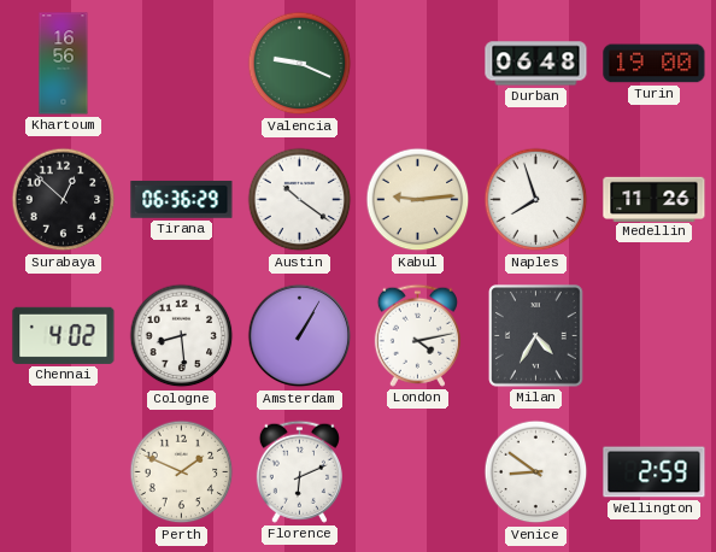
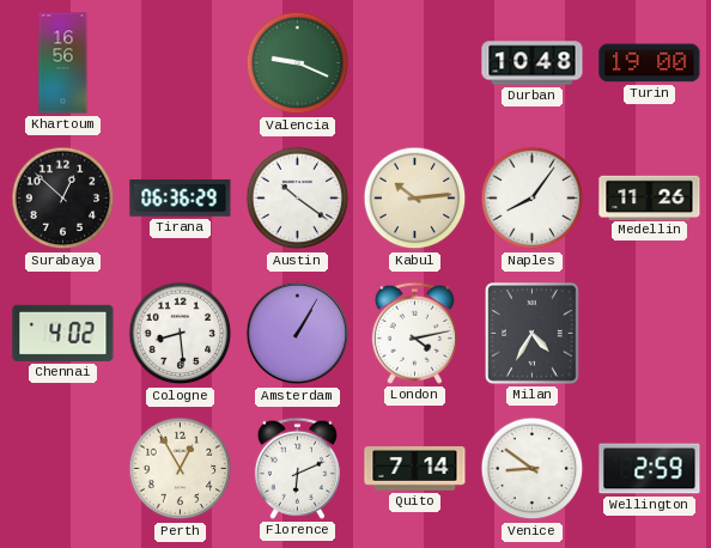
Durban: 06:48 -> 10:48
Kabul: 9:14 -> 10:14
Naples: 7:57 -> 8:06
Perth: 1:49 -> 12:55
Quito: none -> 7:14
